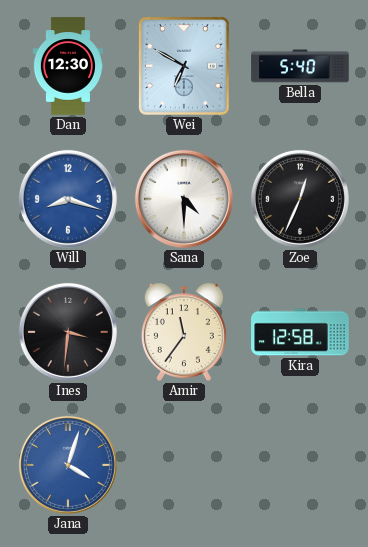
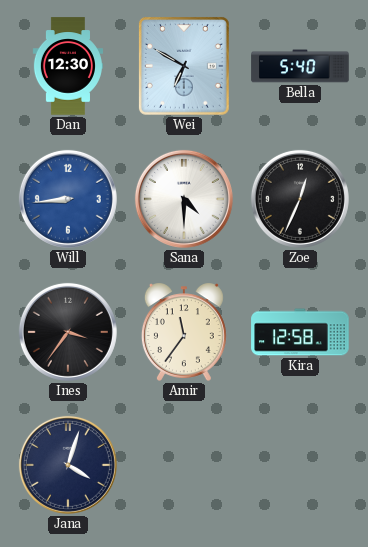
Will: 8:18 -> 8:44
Ines: 3:31 -> 3:36
Jana dial: blue -> navy
